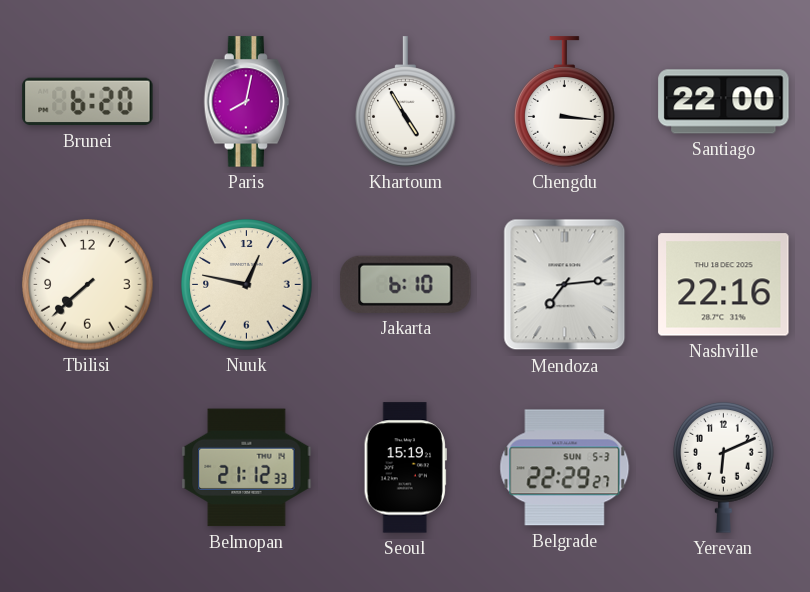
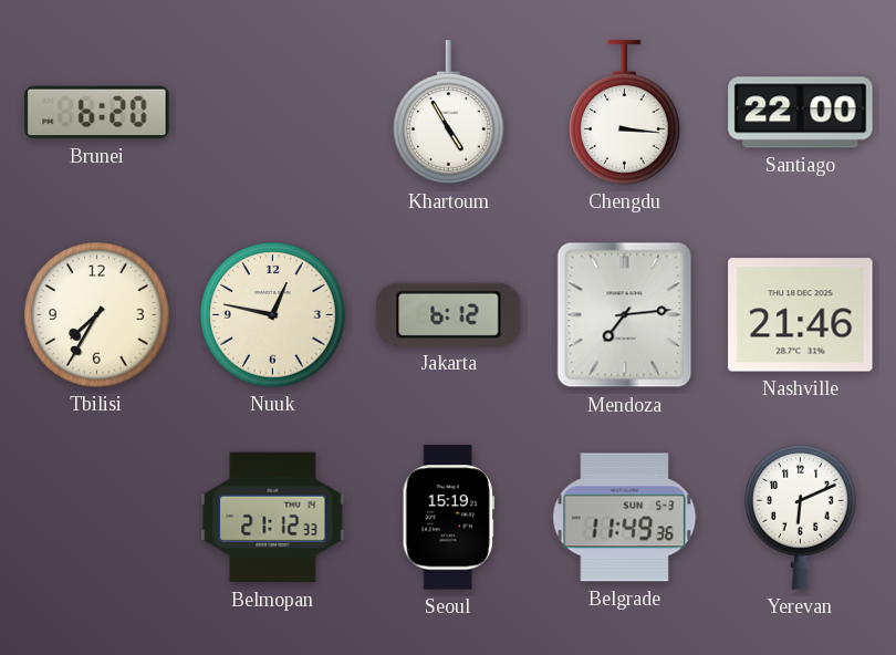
Paris: 8:02 -> none
Tbilisi: 7:38 -> 7:35
Jakarta: 6:10 -> 6:12
Nashville: 22:16 -> 21:46
Belgrade: 22:29 -> 11:49
